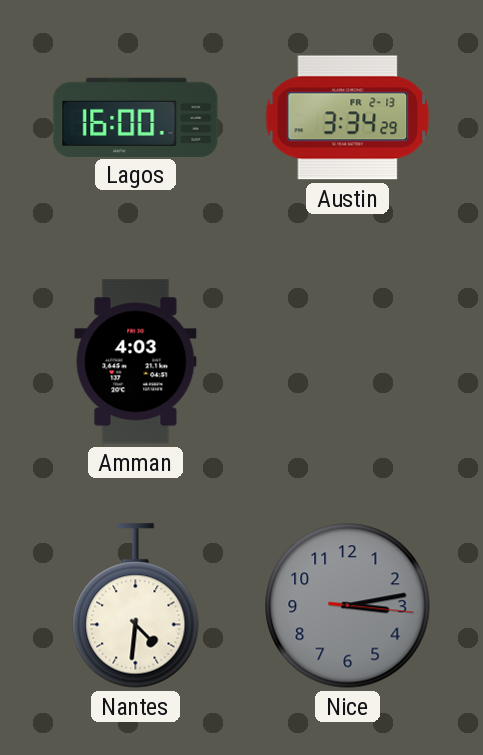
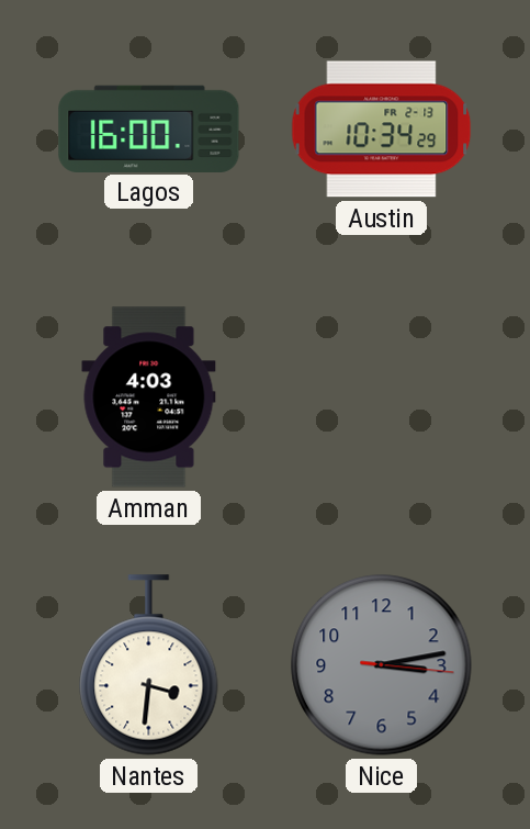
Austin: 3:34 -> 10:34
Nantes: 4:31 -> 3:31
